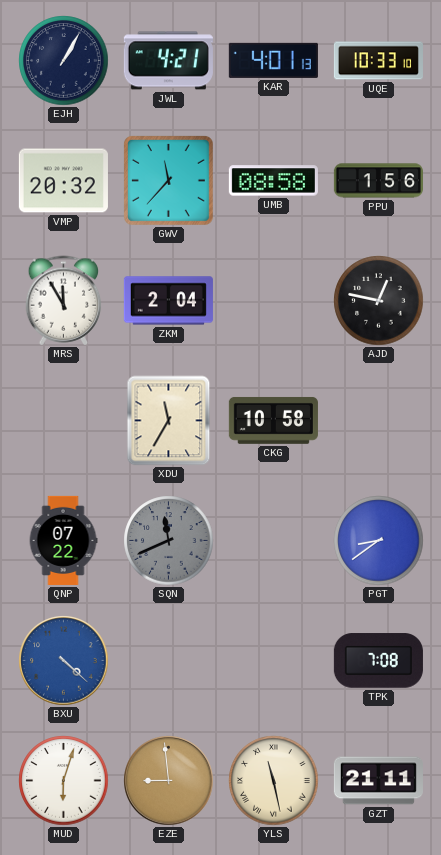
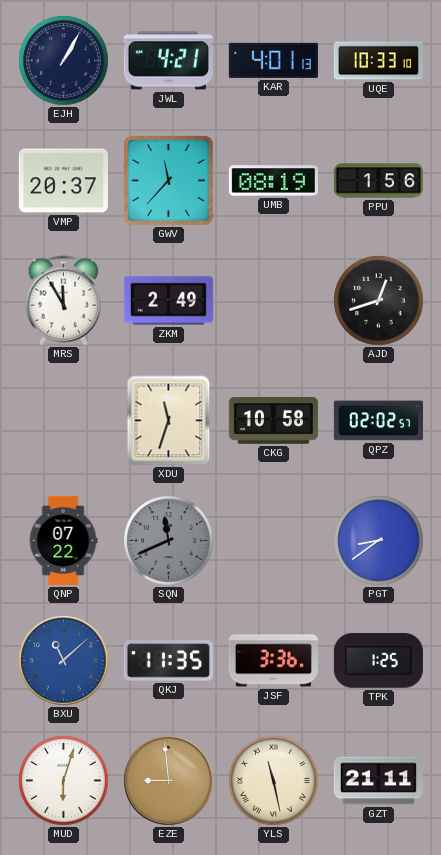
VMP: 20:32 -> 20:37
UMB: 08:58 -> 08:19
ZKM: 2:04 -> 2:49
AJD: 12:47 -> 12:42
XDU: 11:35 -> 11:33
QPZ: none -> 02:02
BXU: 4:22 -> 11:08
QKJ: none -> 11:35
JSF: none -> 3:36
TPK: 7:08 -> 1:25
